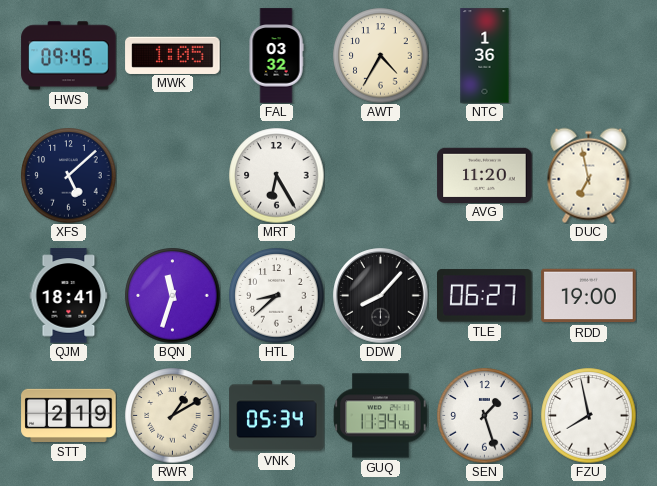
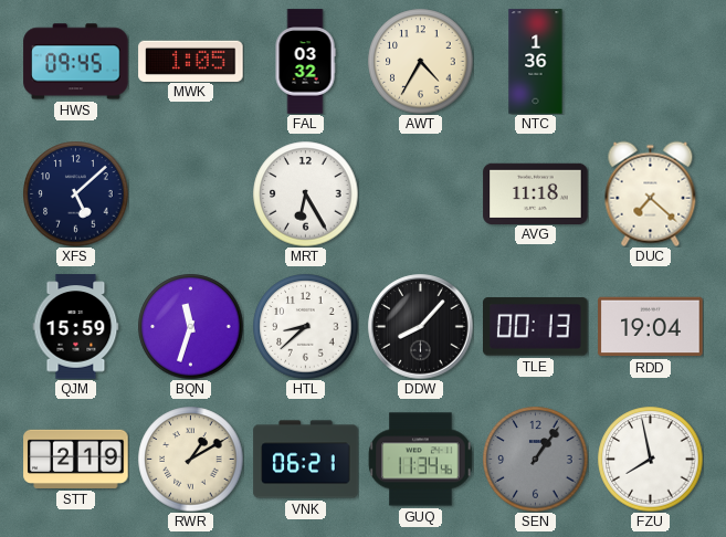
AVG: 11:20 -> 11:18
DUC: 6:58 -> 7:22
QJM: 18:41 -> 15:59
TLE: 06:27 -> 00:13
RDD: 19:00 -> 19:04
VNK: 05:34 -> 06:21
SEN: 1:27 -> 1:06
SEN dial: white -> grey
